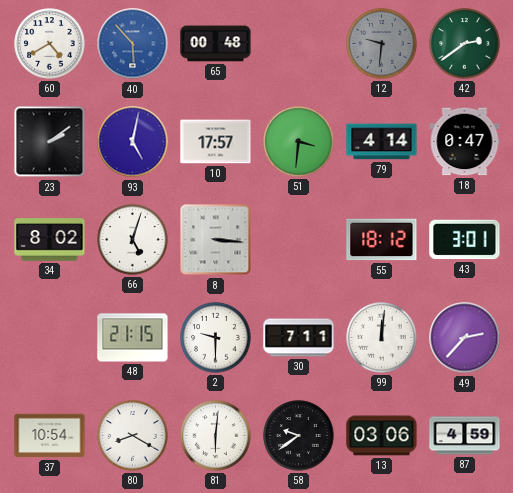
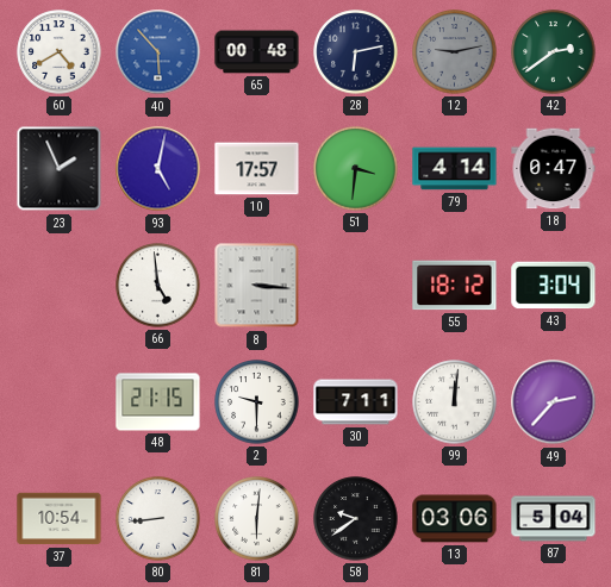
28: none -> 6:13
12: 9:31 -> 9:13
23: 2:09 -> 1:56
34: 8:02 -> none
66: 5:03 -> 4:59
43: 3:01 -> 3:04
80: 8:20 -> 8:44
87: 4:59 -> 5:04
